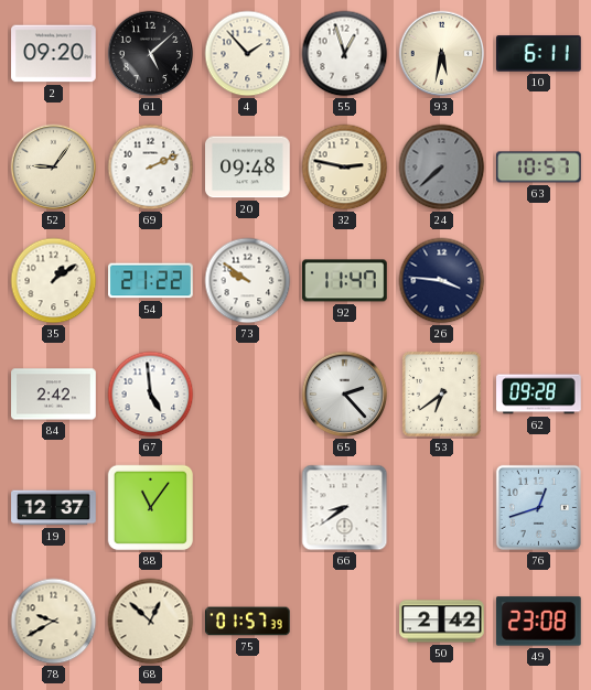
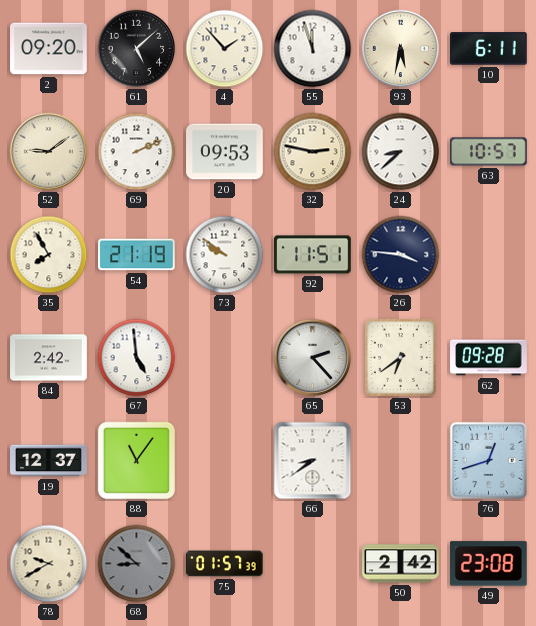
55: 12:57 -> 11:57
52: 9:06 -> 9:09
20: 09:48 -> 09:53
24: 7:38 -> 8:38
24 dial: grey -> white
35: 1:09 -> 7:55
54: 21:22 -> 21:19
92: 11:47 -> 11:51
68: 12:52 -> 8:52
68 dial: cream -> grey
